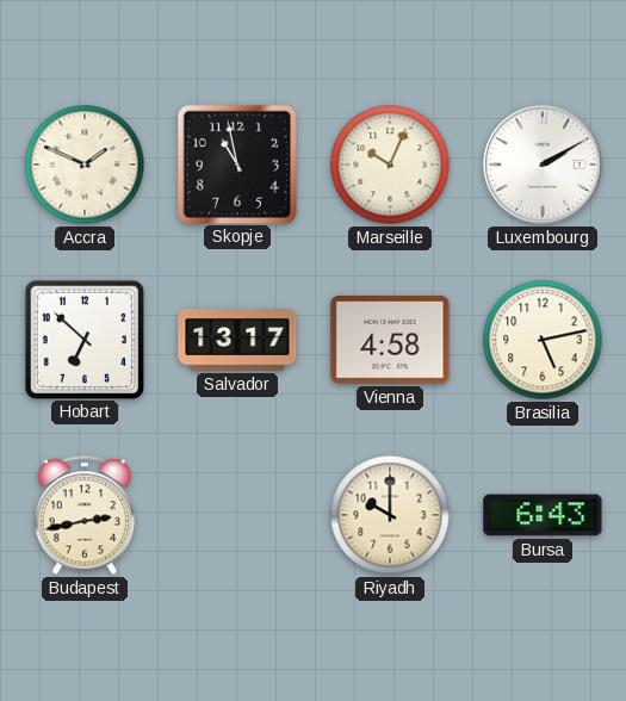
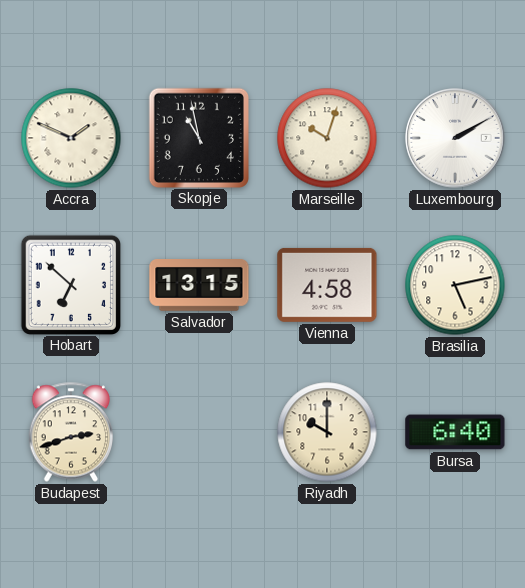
Marseille: 10:04 -> 10:03
Salvador: 13:17 -> 13:15
Budapest: 2:43 -> 2:42
Bursa: 6:43 -> 6:40
